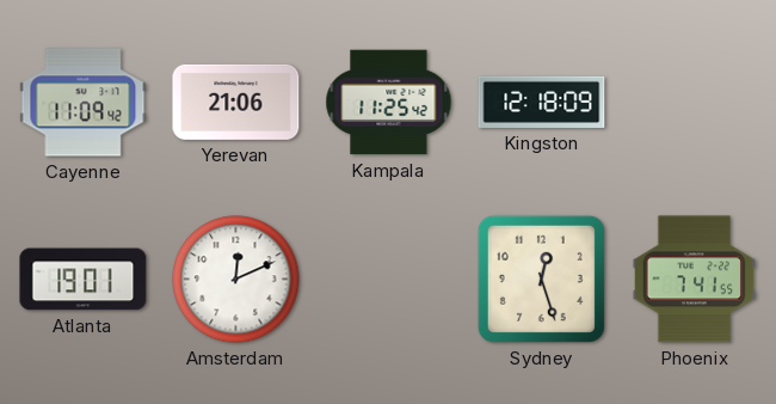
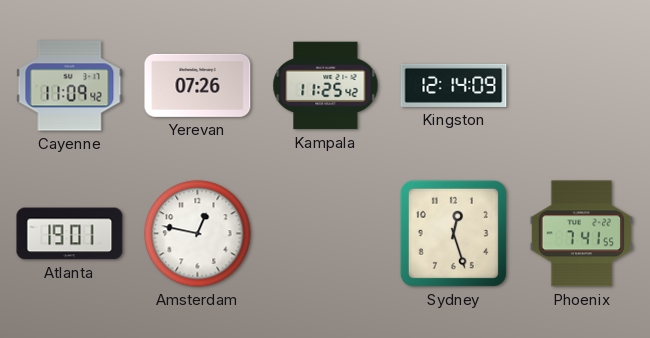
Yerevan: 21:06 -> 07:26
Kingston: 12:18 -> 12:14
Amsterdam: 12:11 -> 12:47
